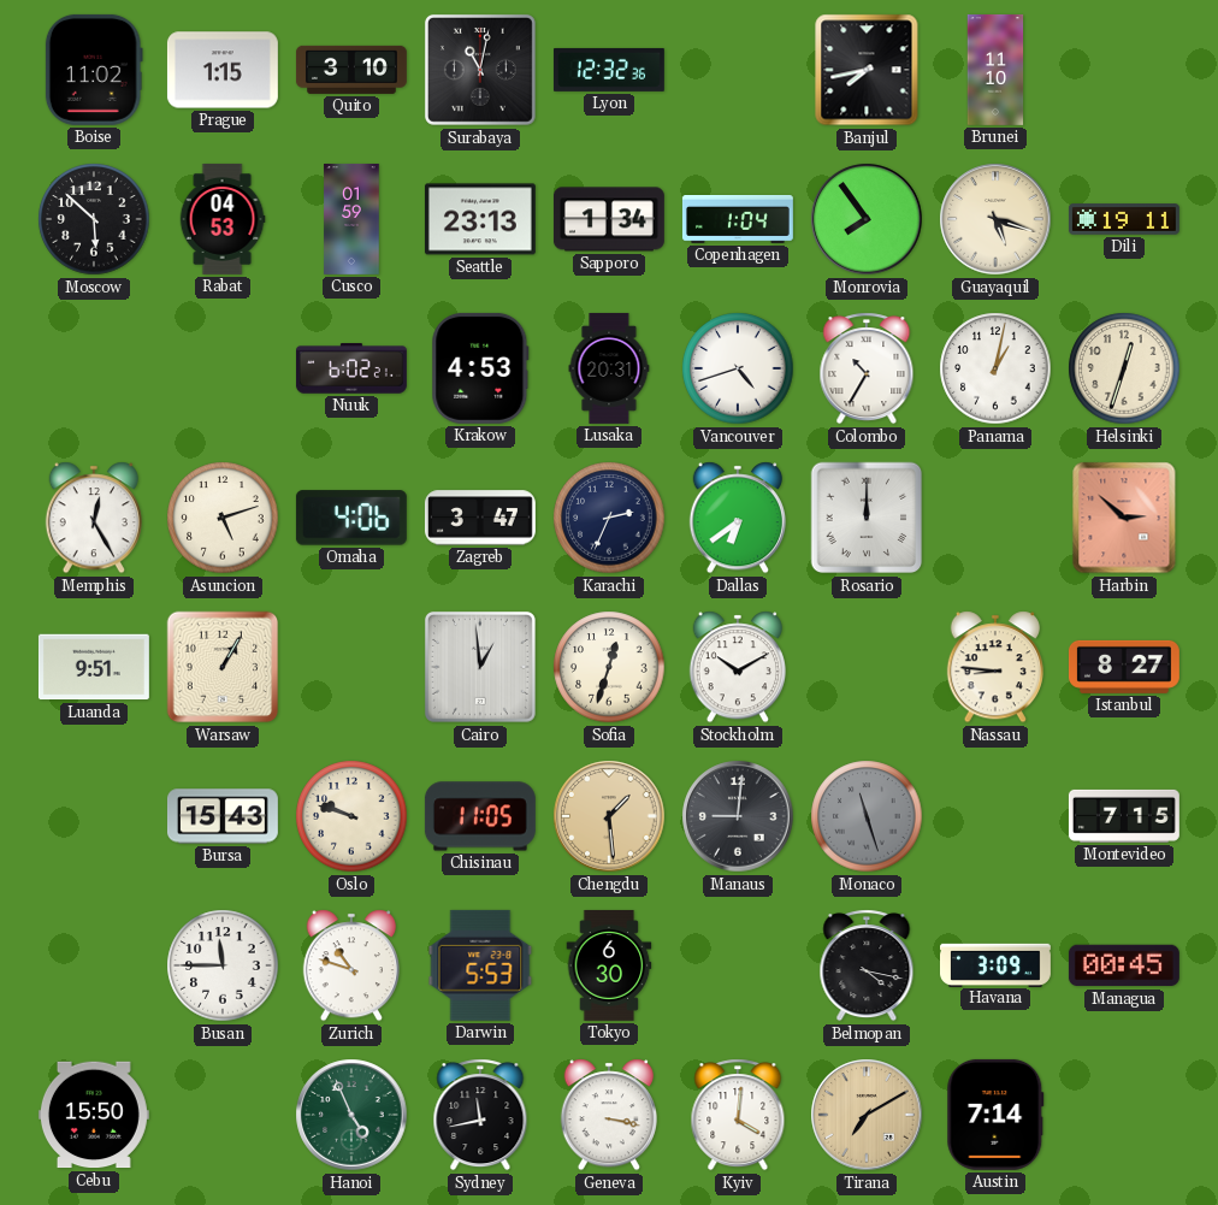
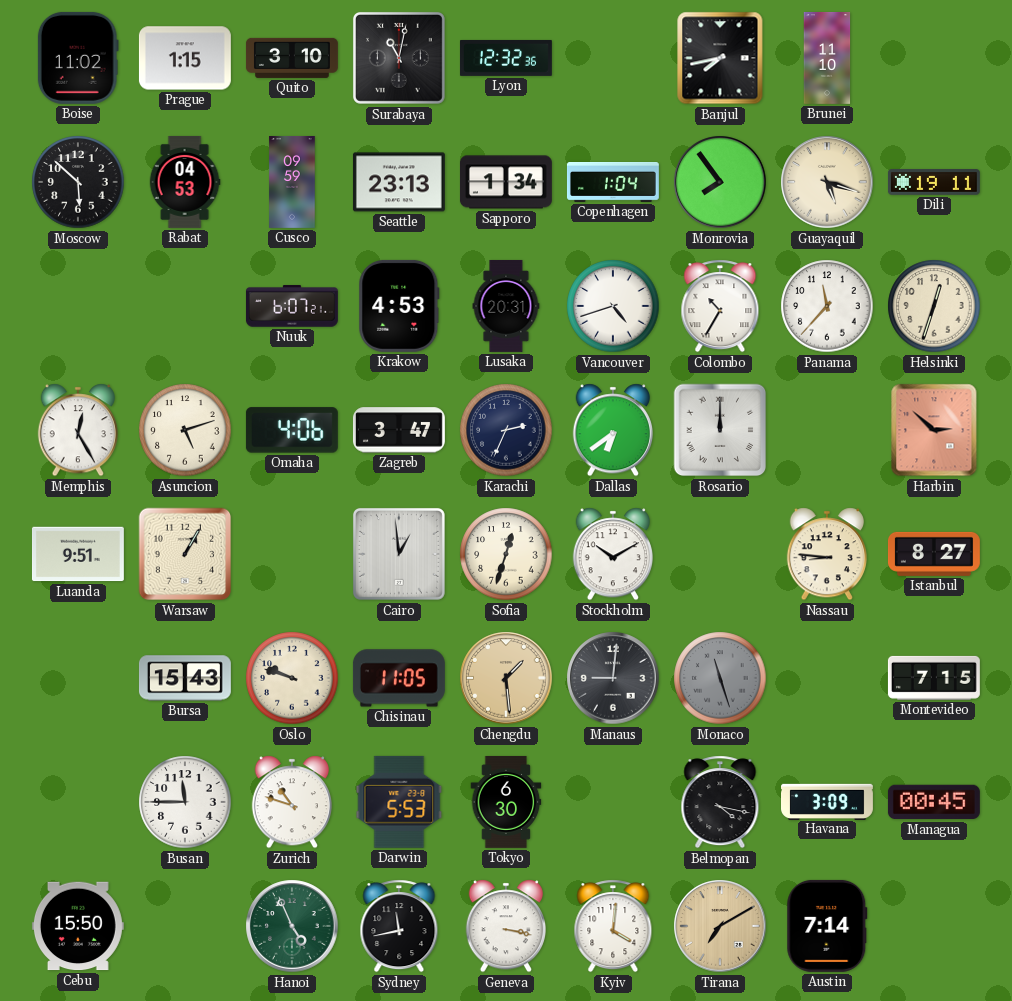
Cusco: 01:59 -> 09:59
Nuuk: 6:02 -> 6:07
Panama: 1:02 -> 11:37
